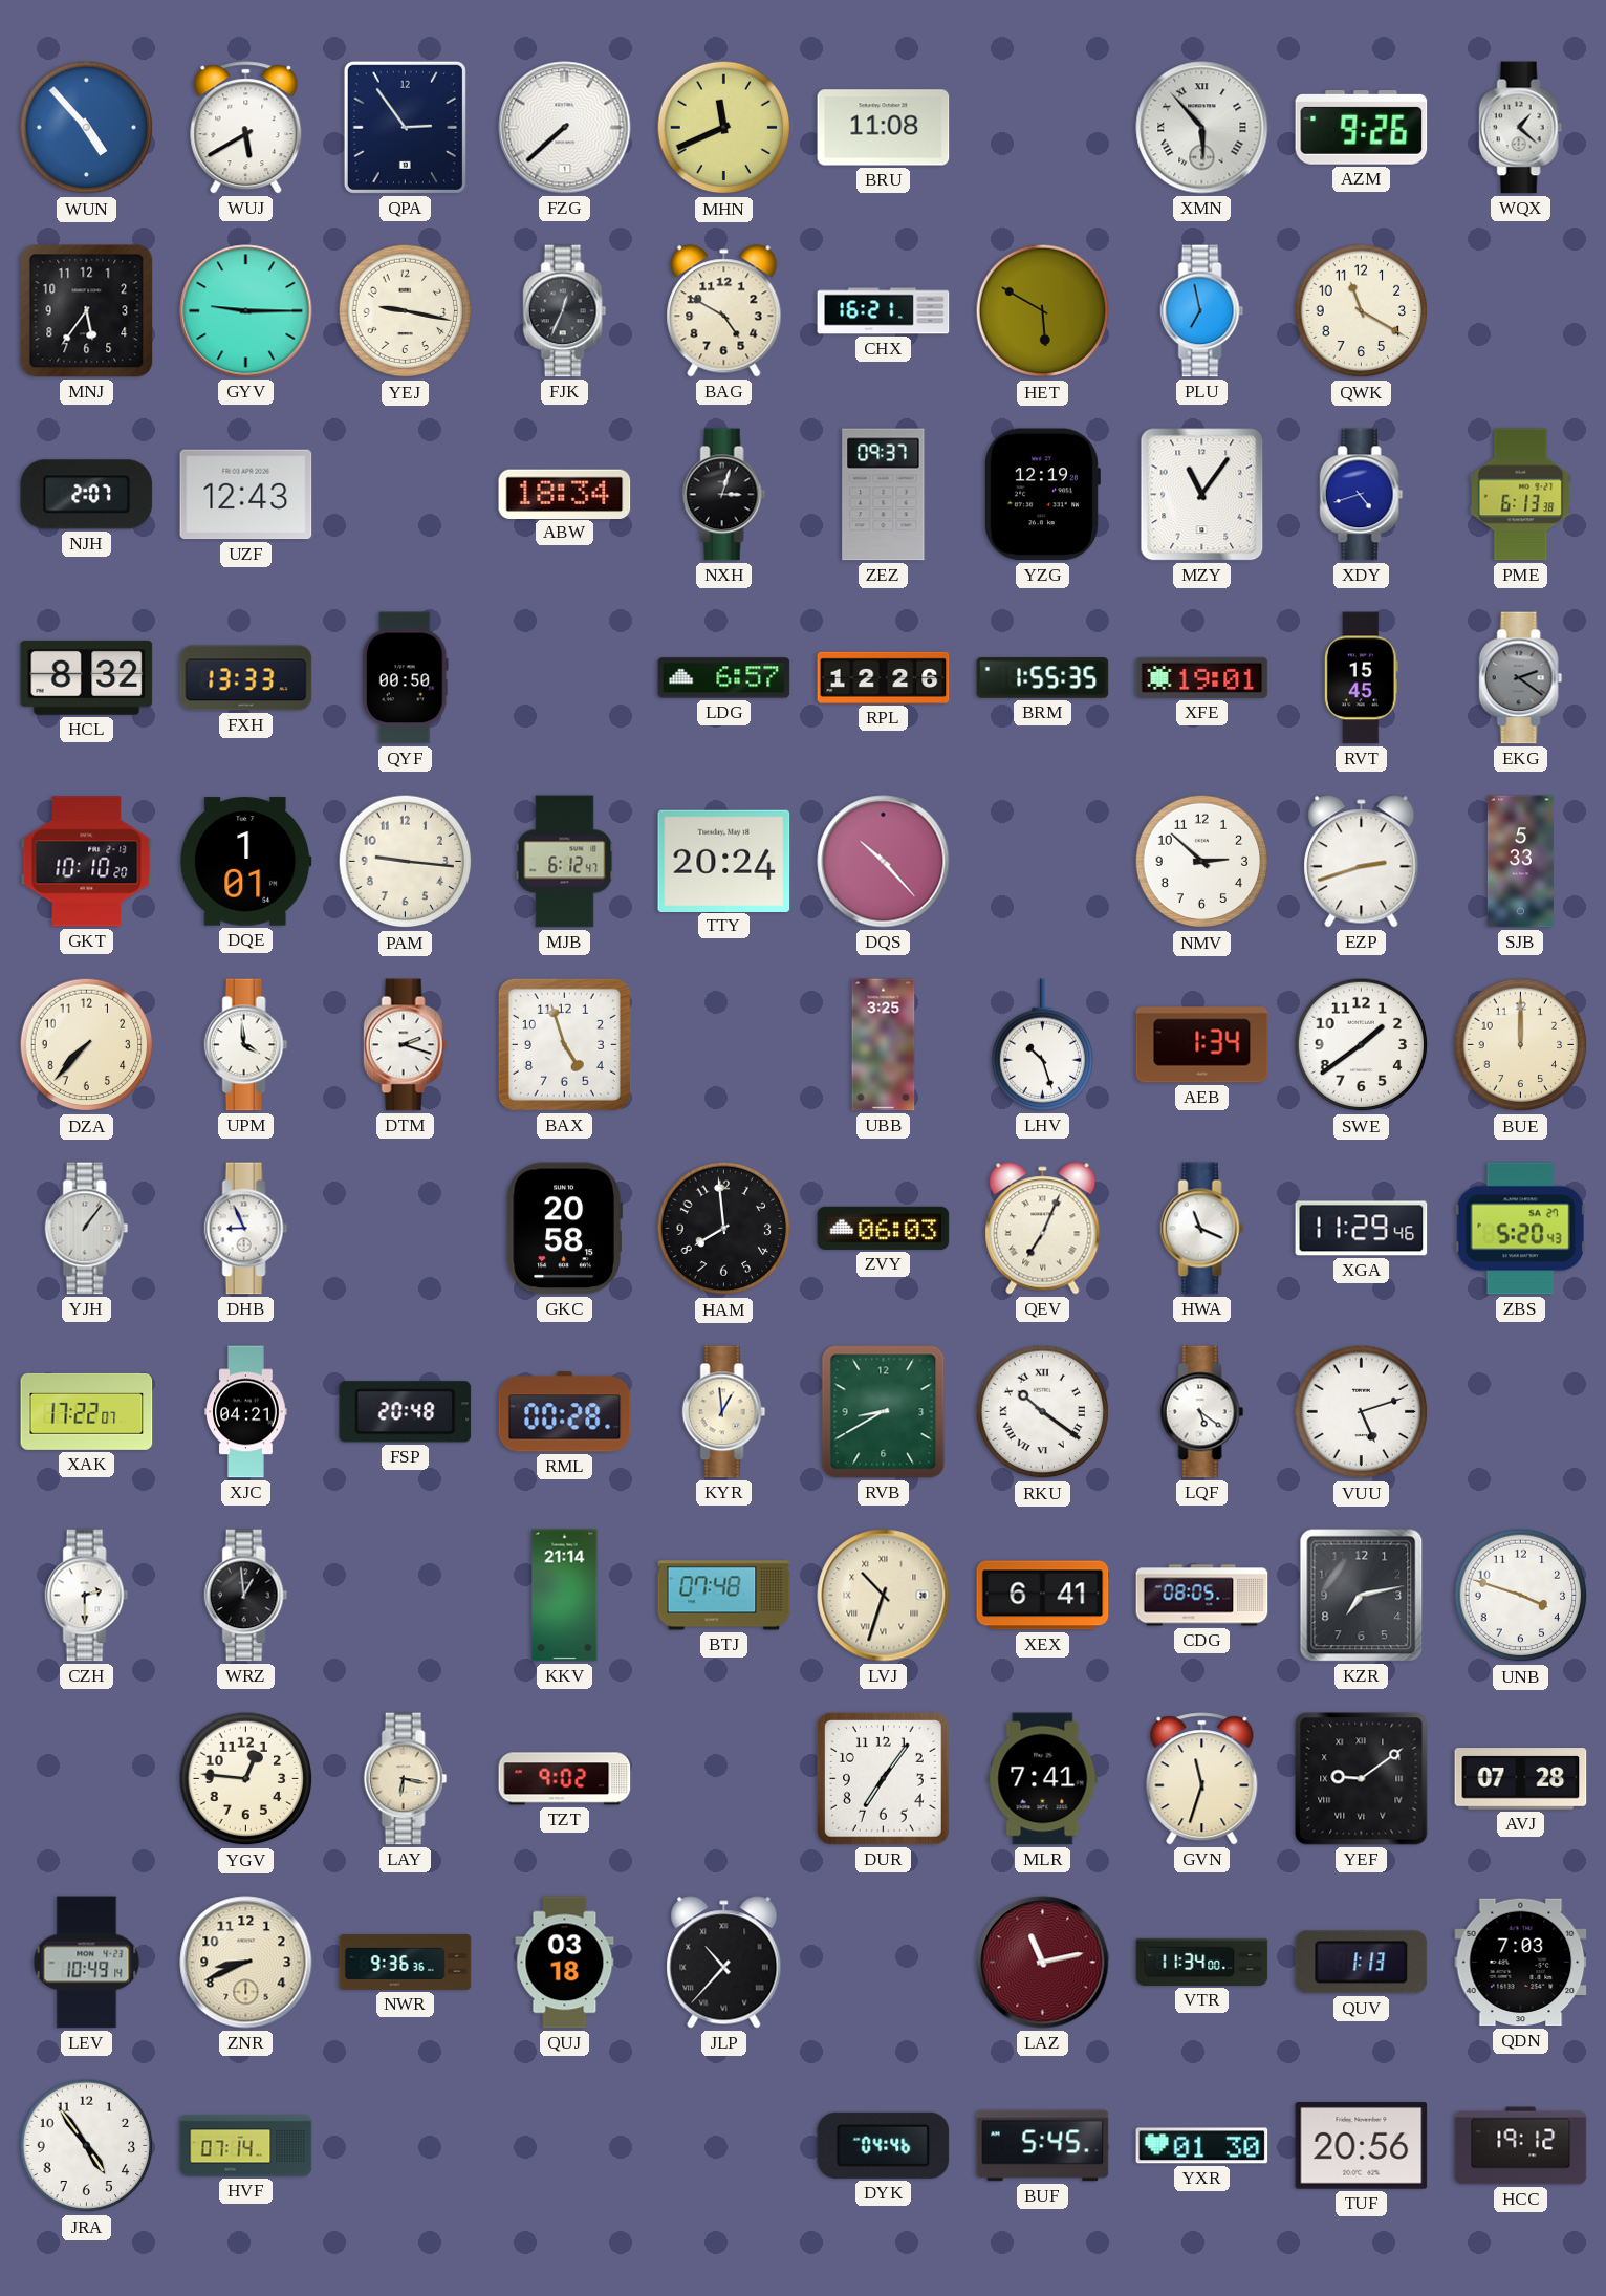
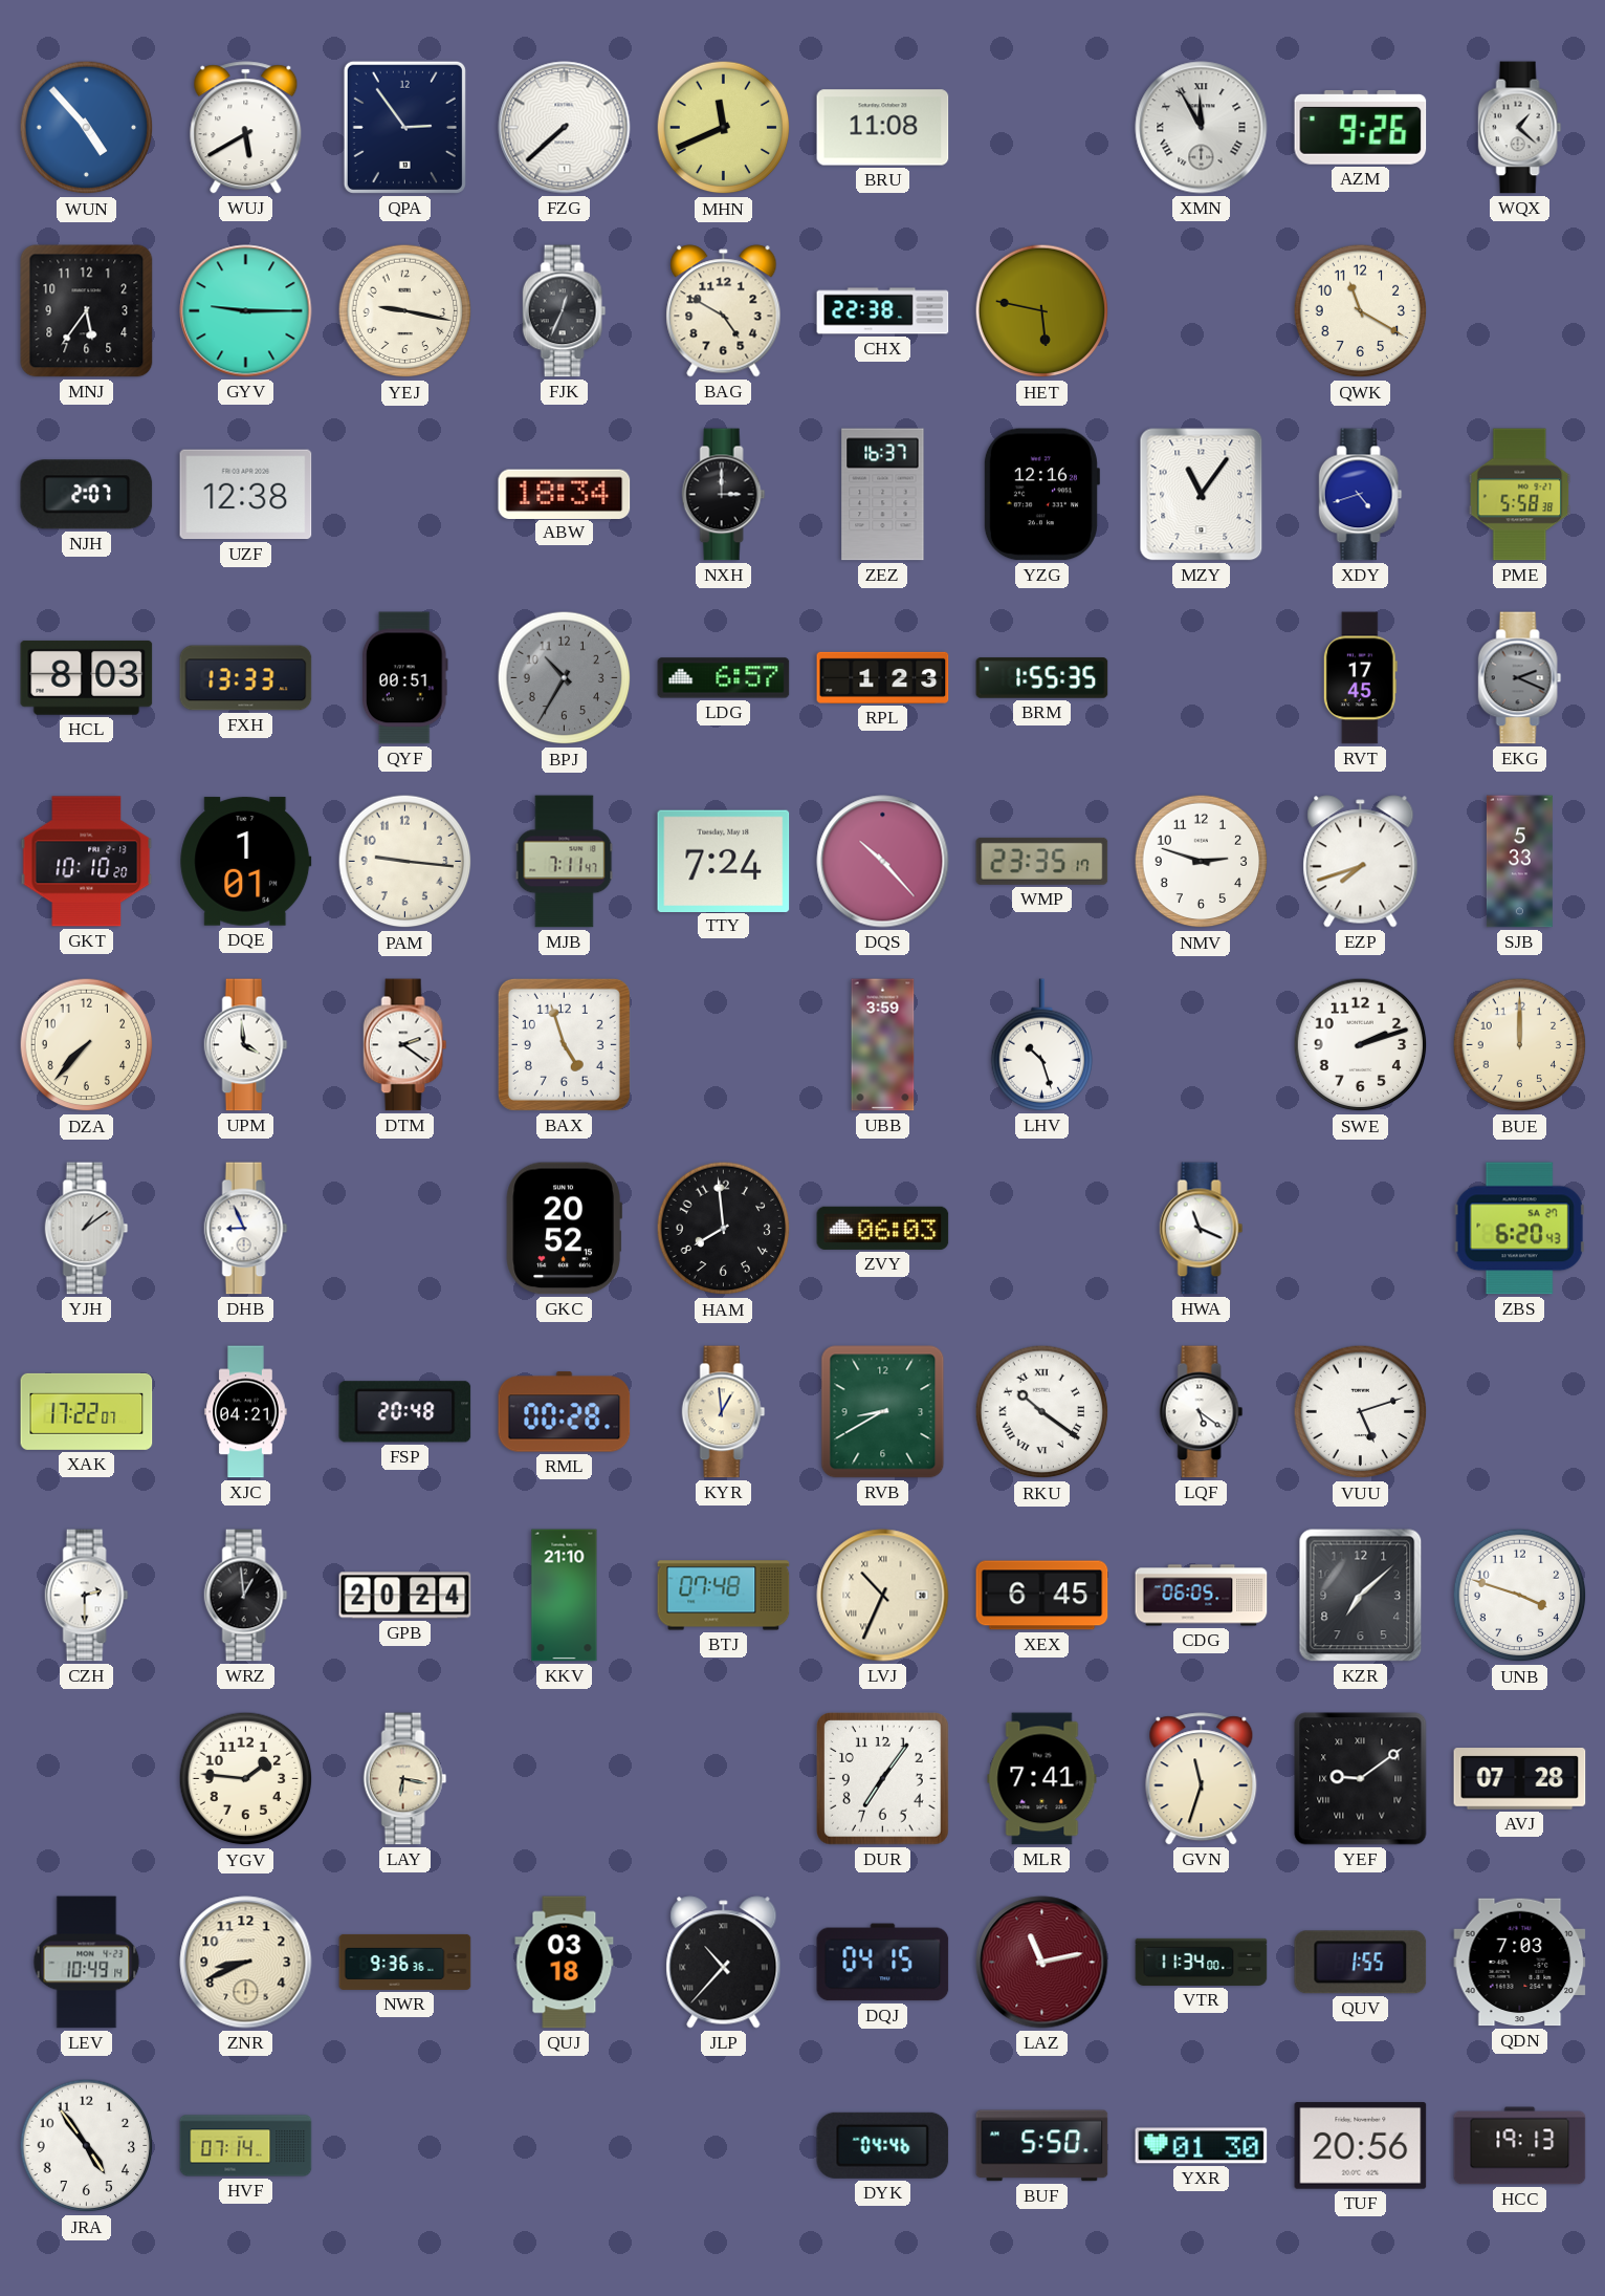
XMN: 5:53 -> 11:55
CHX: 16:21 -> 22:38
HET: 5:50 -> 5:47
PLU: 6:58 -> none
UZF: 12:43 -> 12:38
NXH: 3:03 -> 3:00
ZEZ: 09:37 -> 16:37
YZG: 12:19 -> 12:16
PME: 6:13 -> 5:58
HCL: 8:32 -> 8:03
QYF: 00:50 -> 00:51
BPJ: none -> 10:35
RPL: 12:26 -> 1:23
XFE: 19:01 -> none
RVT: 15:45 -> 17:45
EKG: 2:21 -> 2:19
MJB: 6:12 -> 7:11
TTY: 20:24 -> 7:24
WMP: none -> 23:35
NMV: 2:52 -> 2:48
EZP: 2:42 -> 7:42
DTM: 2:18 -> 2:21
UBB: 3:25 -> 3:59
AEB: 1:34 -> none
SWE: 1:39 -> 2:12
YJH: 1:06 -> 1:09
GKC: 20:58 -> 20:52
QEV: 7:04 -> none
XGA: 11:29 -> none
ZBS: 5:20 -> 6:20
GPB: none -> 20:24
KKV: 21:14 -> 21:10
LVJ: 10:33 -> 10:34
XEX: 6:41 -> 6:45
CDG: 08:05 -> 06:05
KZR: 7:13 -> 7:08
YGV: 12:46 -> 1:46
TZT: 9:02 -> none
DQJ: none -> 04:15
QUV: 1:13 -> 1:55
BUF: 5:45 -> 5:50
HCC: 19:12 -> 19:13
